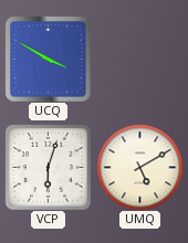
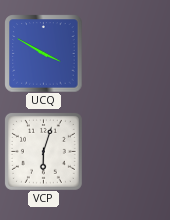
UMQ: 5:10 -> none
